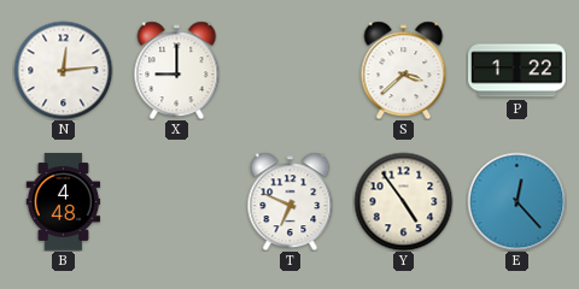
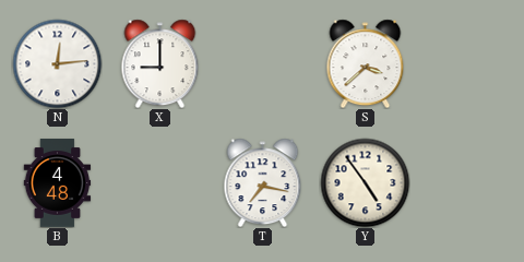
P: 1:22 -> none
T: 6:49 -> 7:17
E: 12:23 -> none
